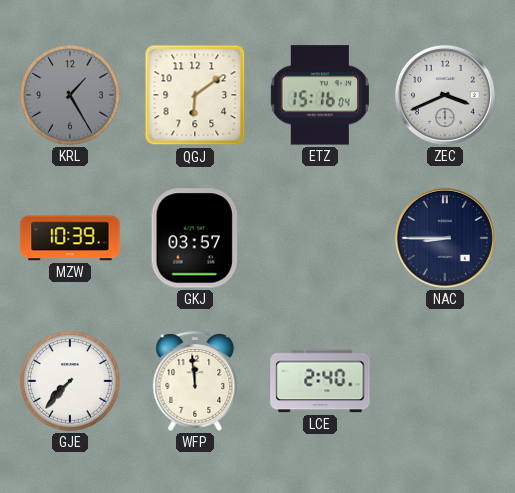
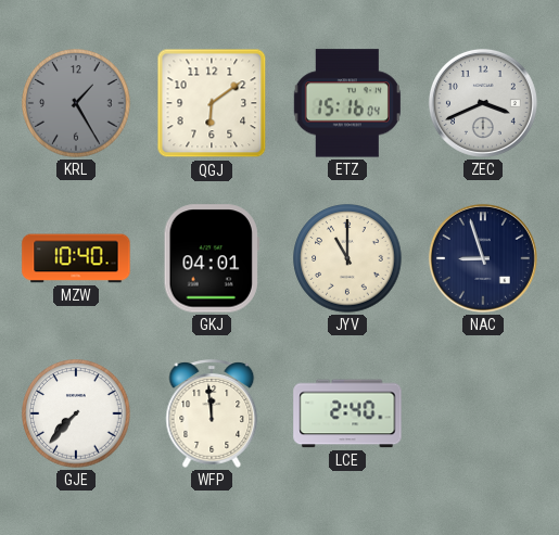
MZW: 10:39 -> 10:40
GKJ: 03:57 -> 04:01
JYV: none -> 11:00
NAC: 8:45 -> 8:57
